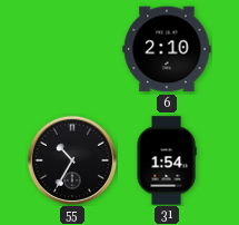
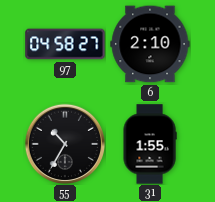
97: none -> 04:58
31: 1:54 -> 1:55
